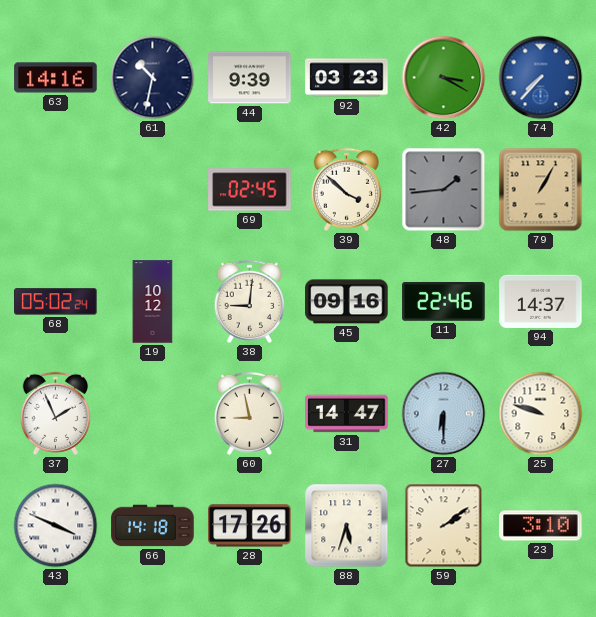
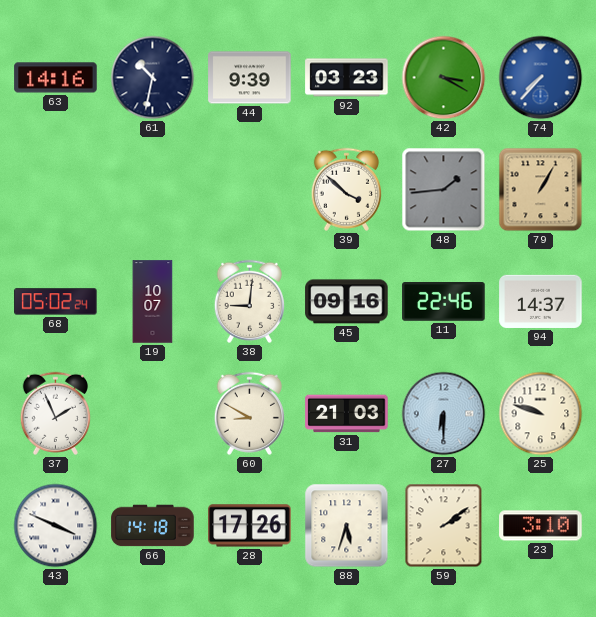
69: 02:45 -> none
19: 10:12 -> 10:07
60: 8:58 -> 8:50
31: 14:47 -> 21:03
